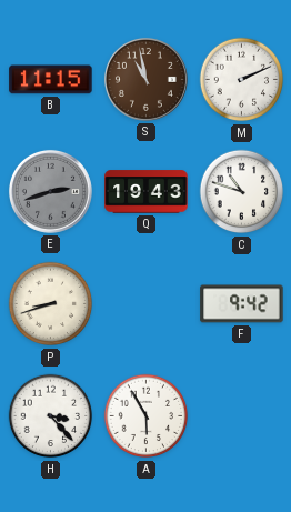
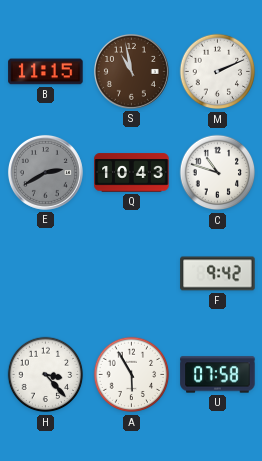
E: 2:42 -> 2:40
Q: 19:43 -> 10:43
P: 8:42 -> none
U: none -> 07:58
